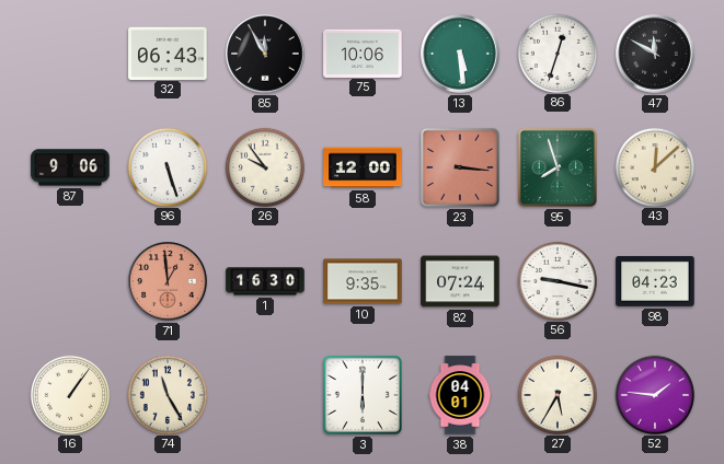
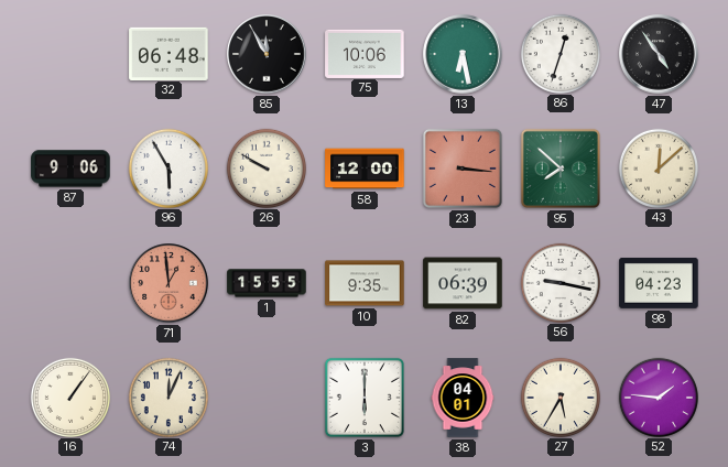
32: 06:43 -> 06:48
13: 5:29 -> 6:28
47: 11:50 -> 4:54
96: 5:27 -> 5:55
26: 9:54 -> 9:50
95: 7:57 -> 7:52
1: 16:30 -> 15:55
82: 07:24 -> 06:39
74: 11:25 -> 12:04
